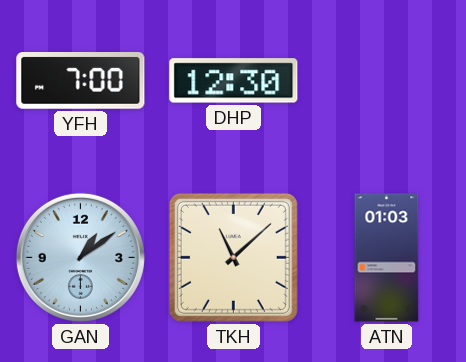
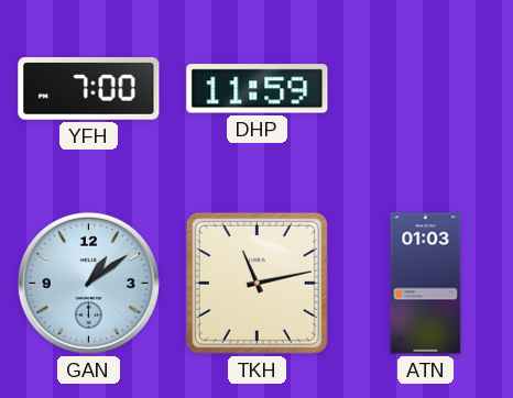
DHP: 12:30 -> 11:59
TKH: 11:08 -> 11:13
